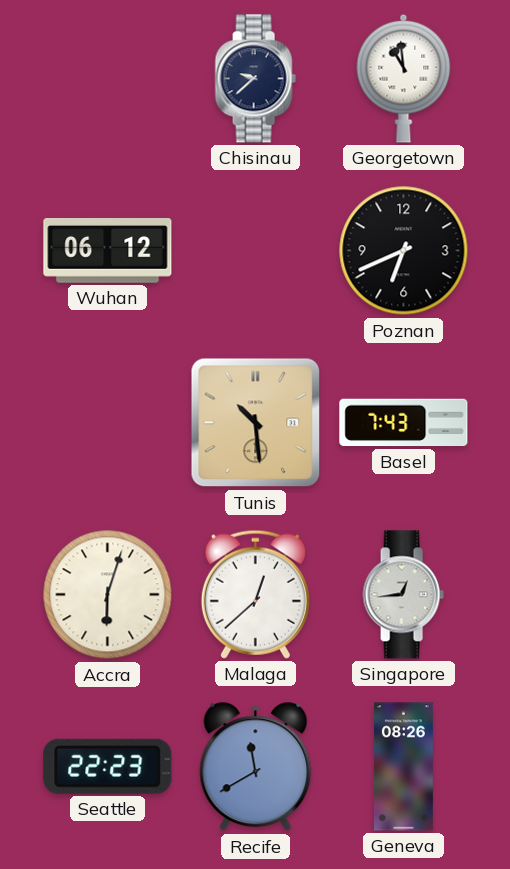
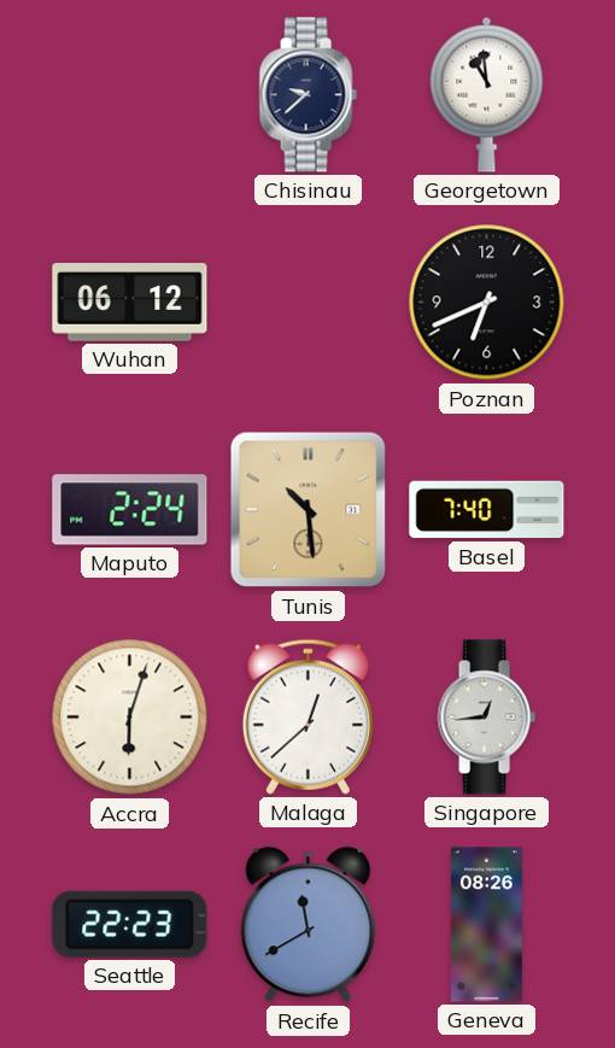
Maputo: none -> 2:24
Basel: 7:43 -> 7:40
